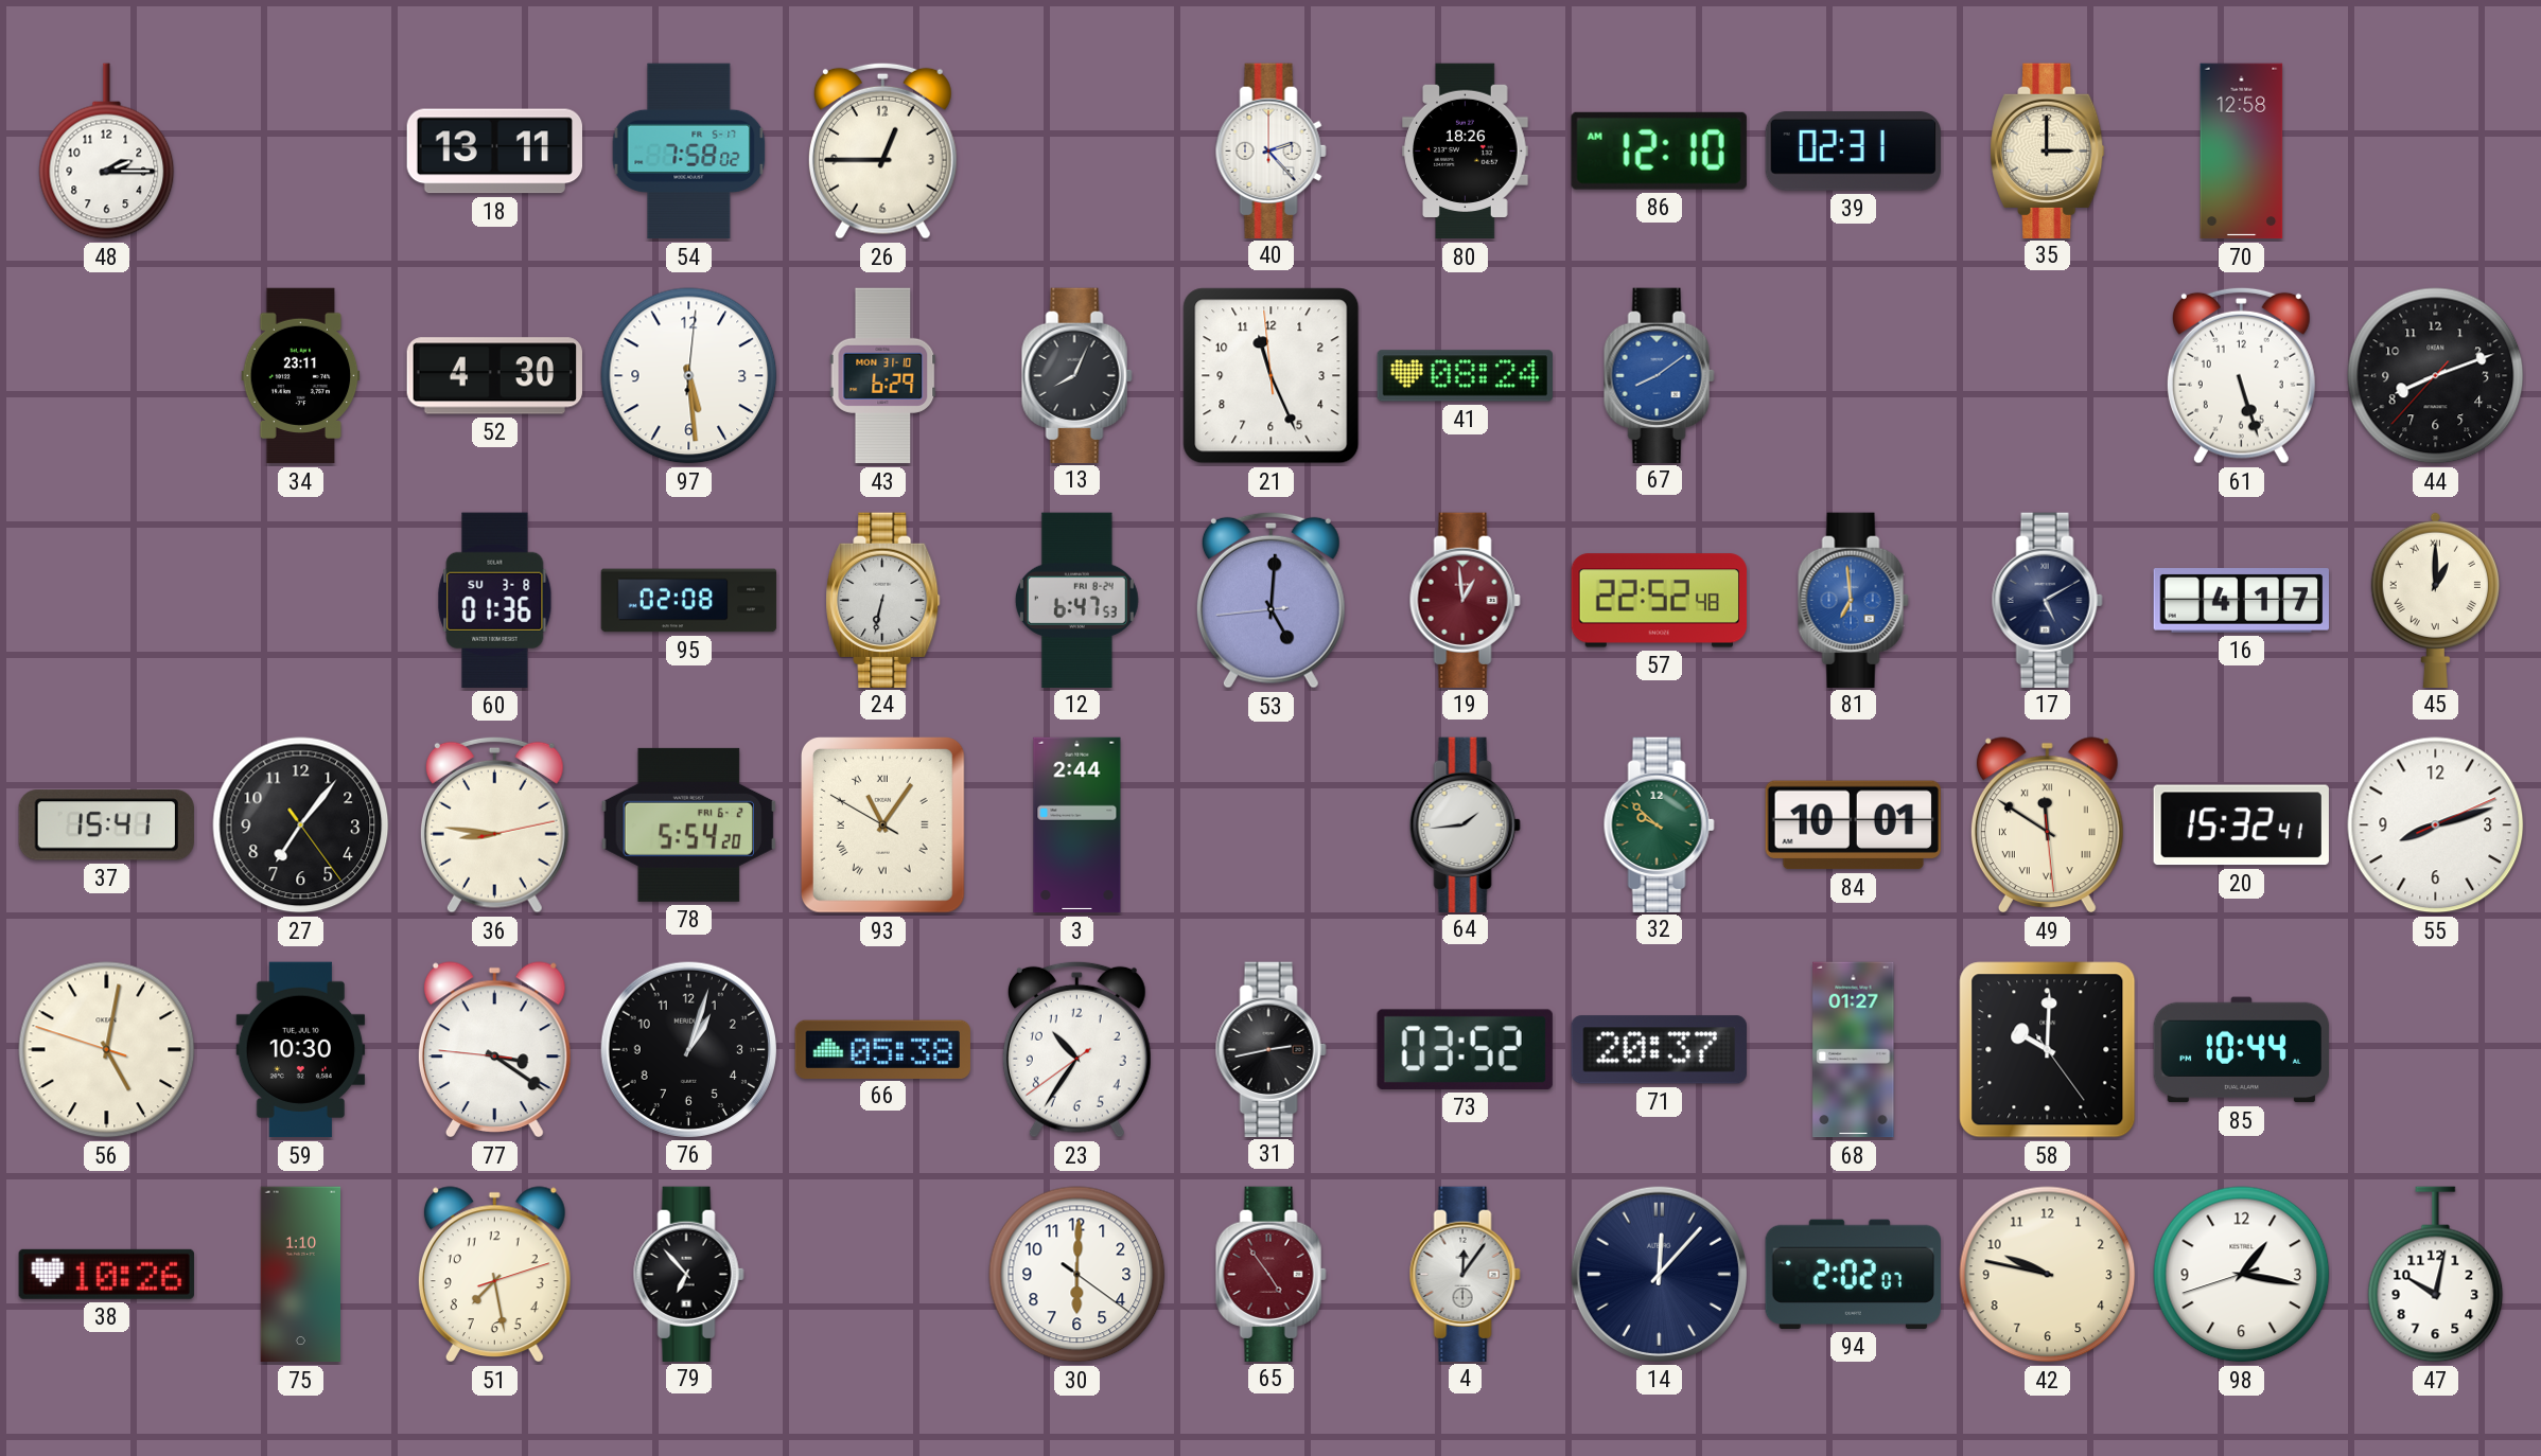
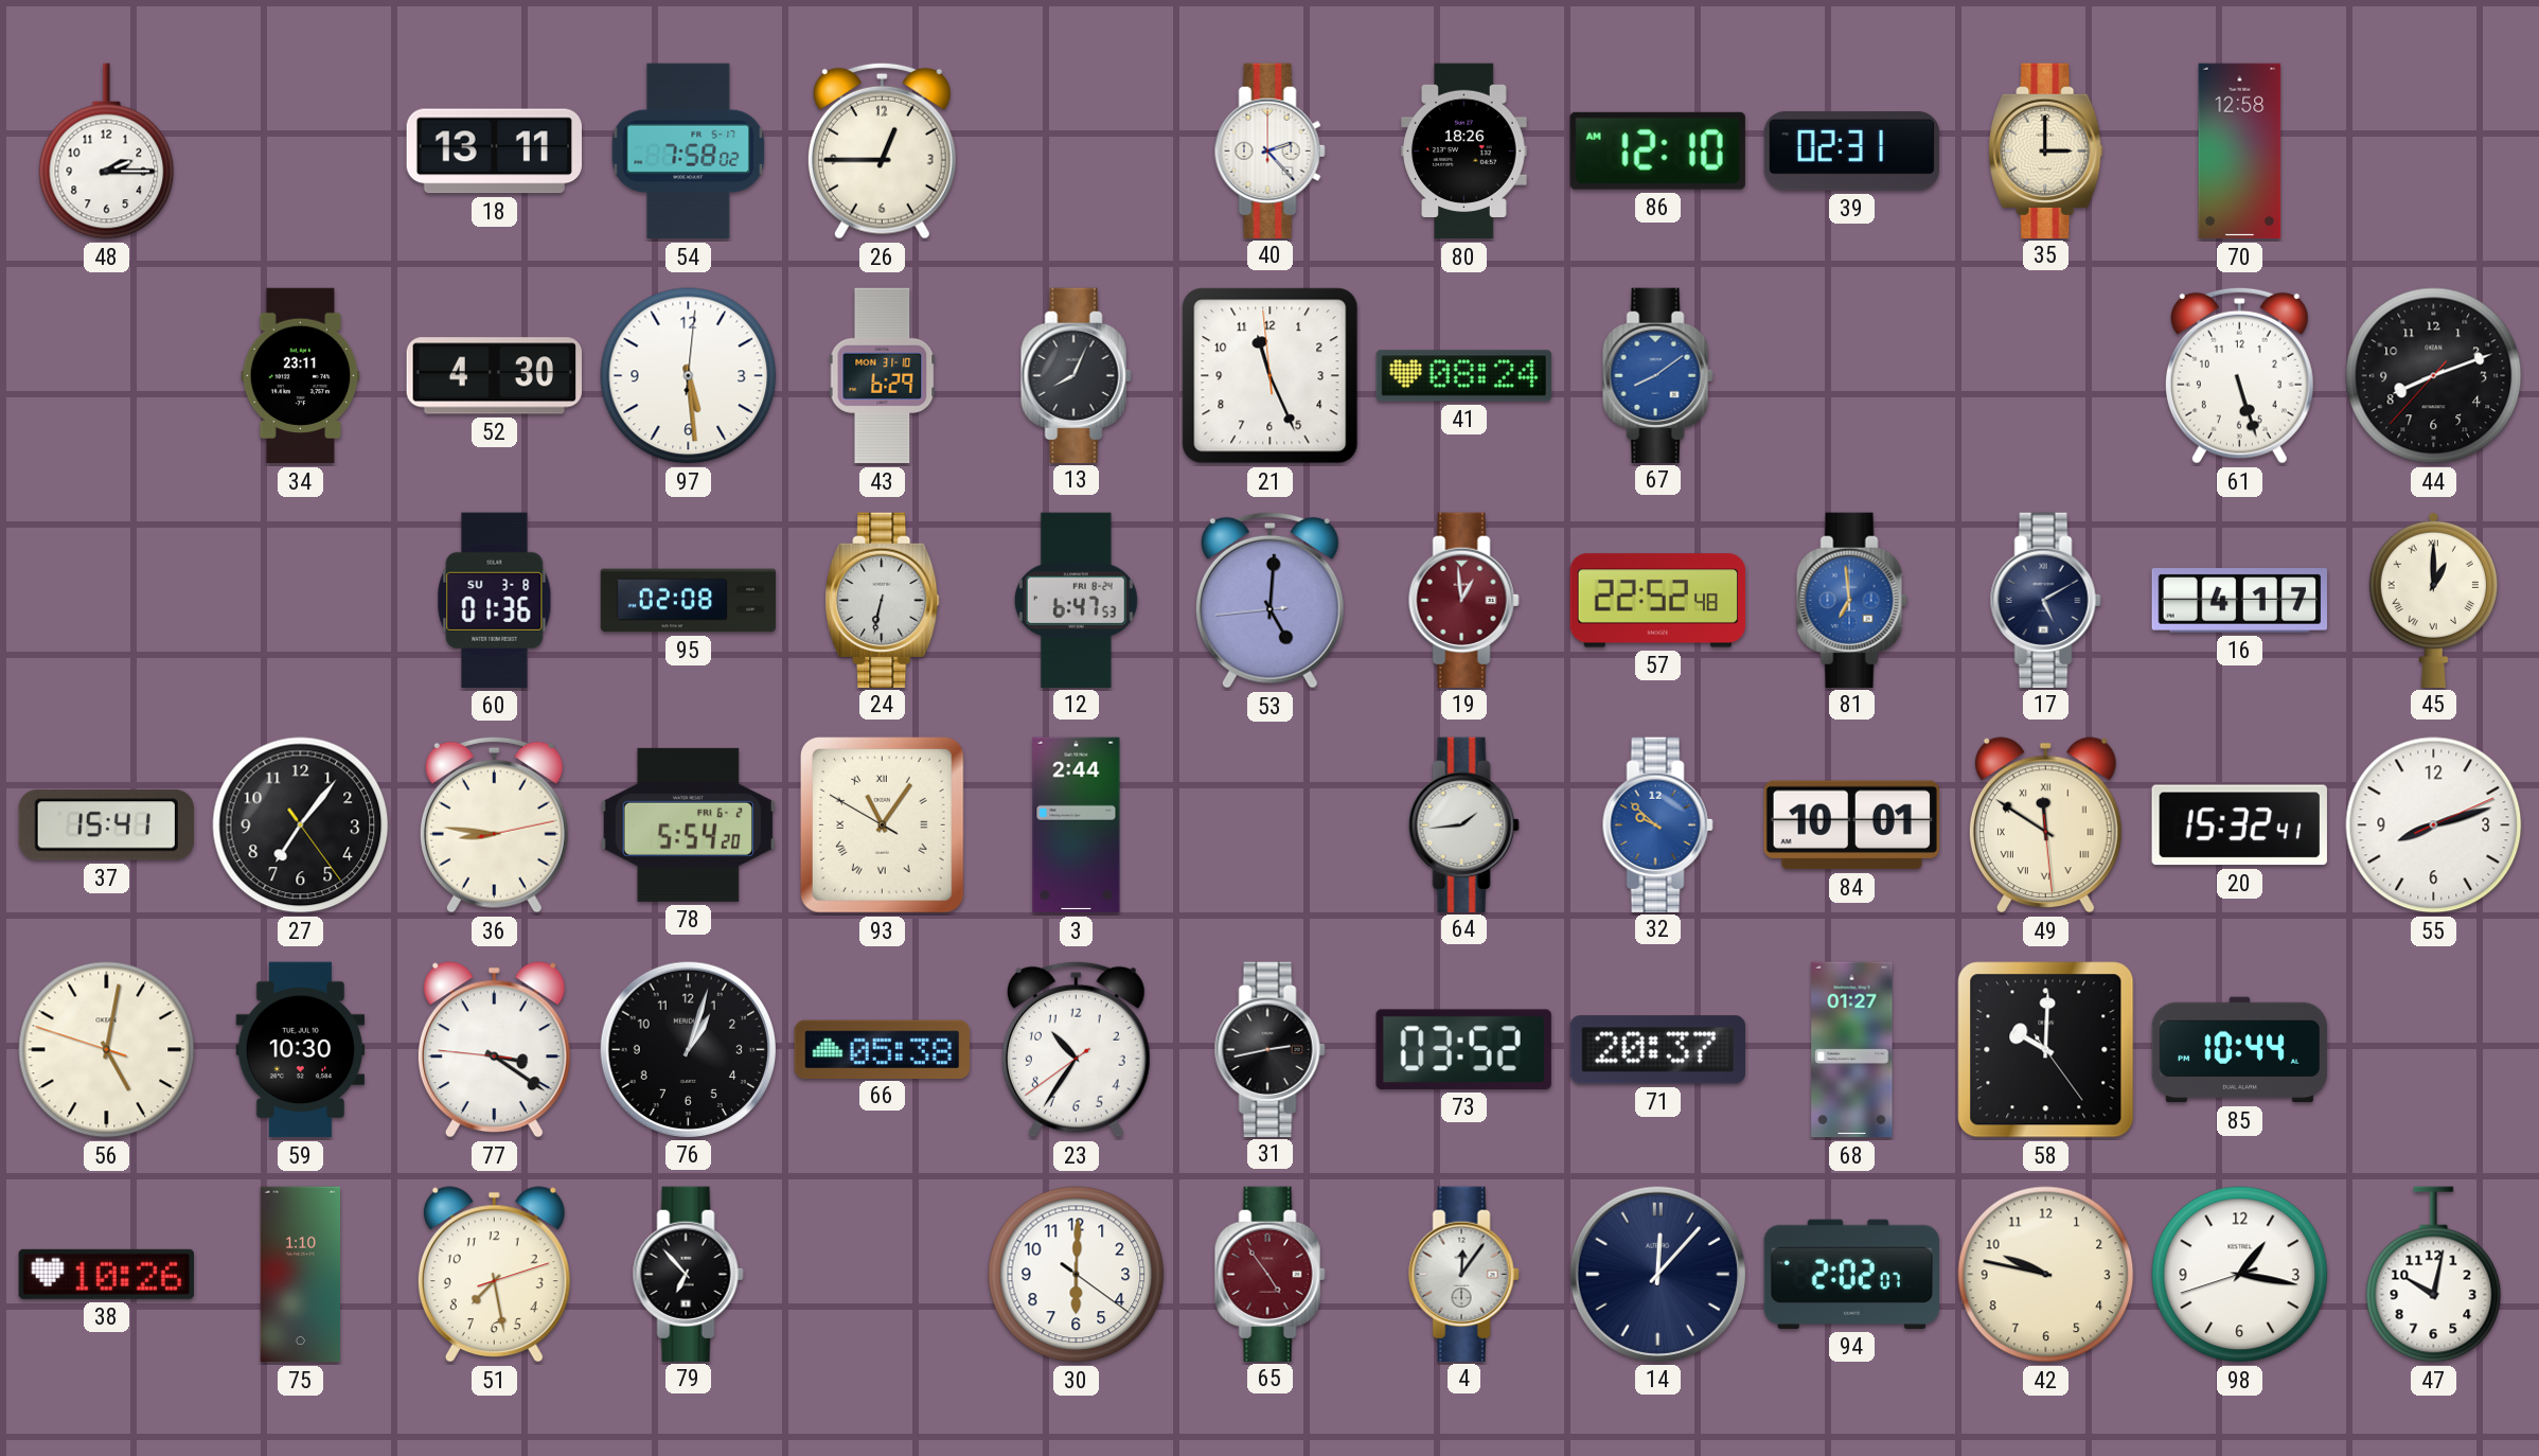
32 dial: green -> blue
